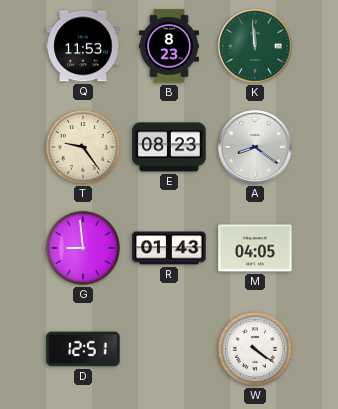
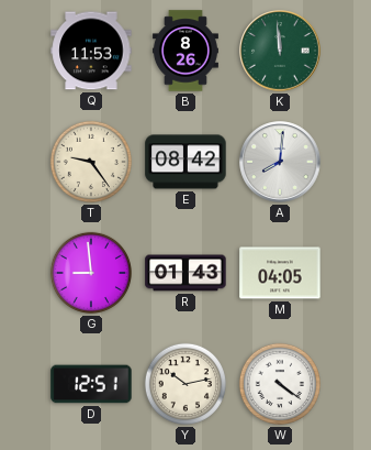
B: 8:23 -> 8:26
E: 08:23 -> 08:42
A: 8:21 -> 8:01
Y: none -> 10:13
